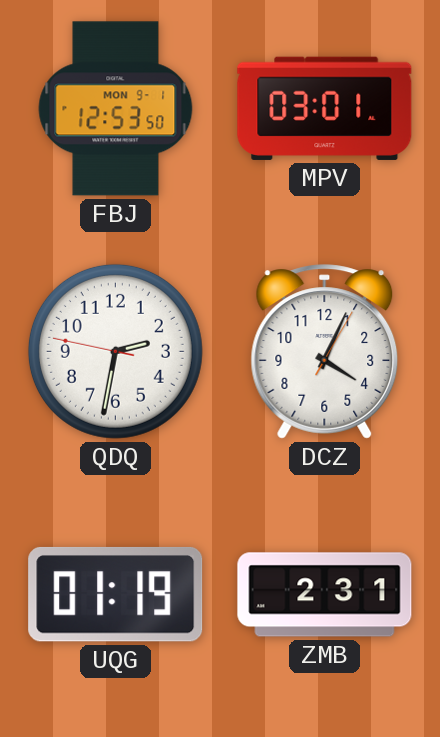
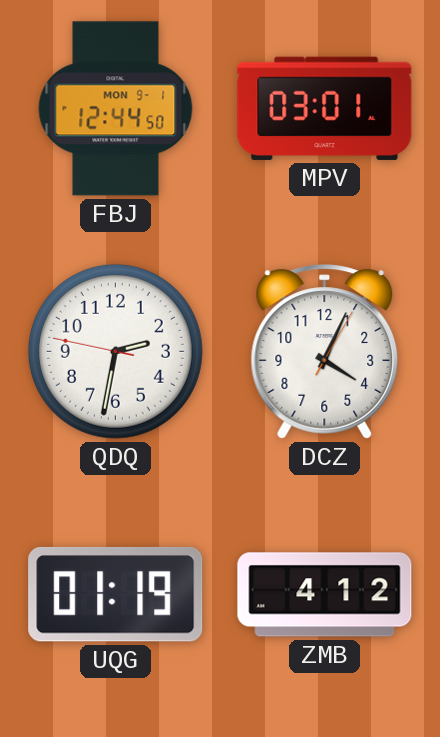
FBJ: 12:53 -> 12:44
ZMB: 2:31 -> 4:12
